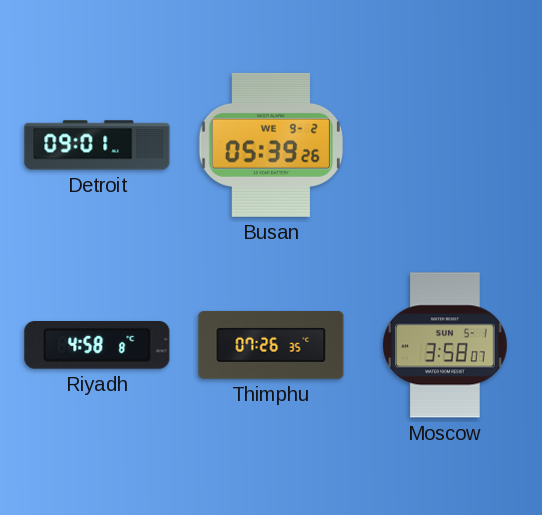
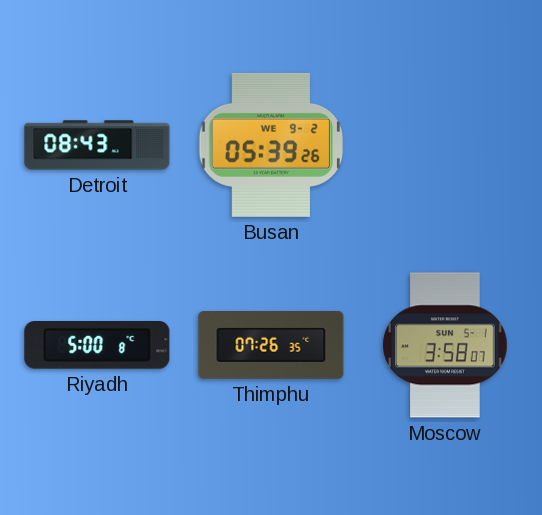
Detroit: 09:01 -> 08:43
Riyadh: 4:58 -> 5:00
